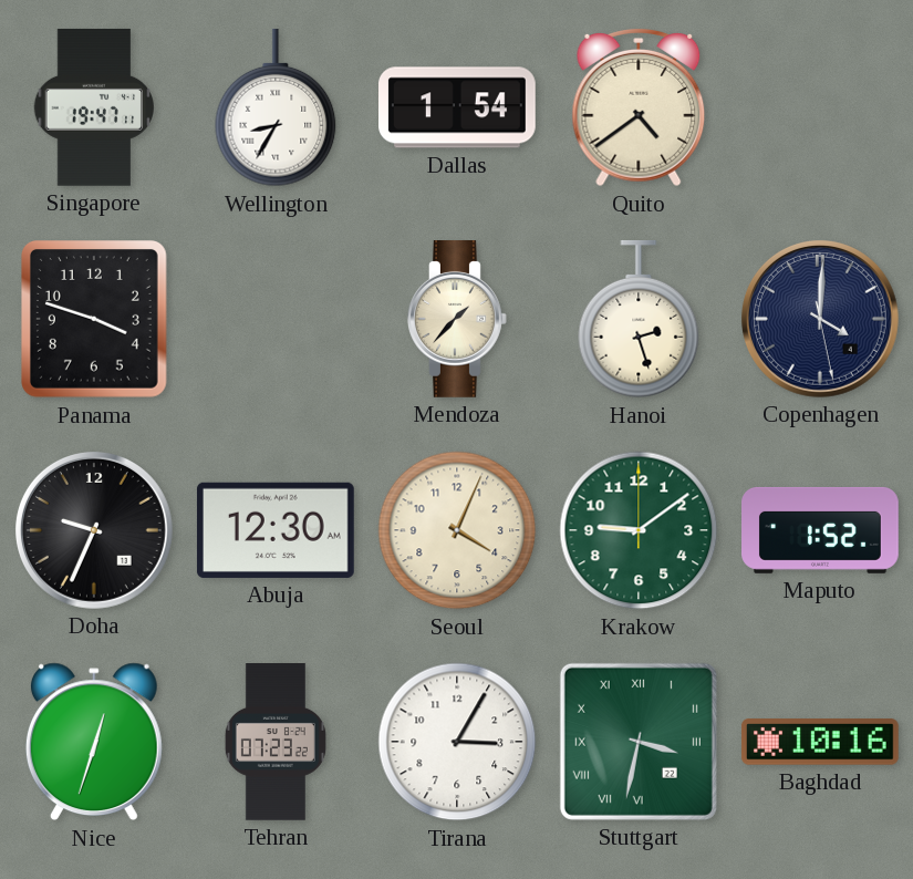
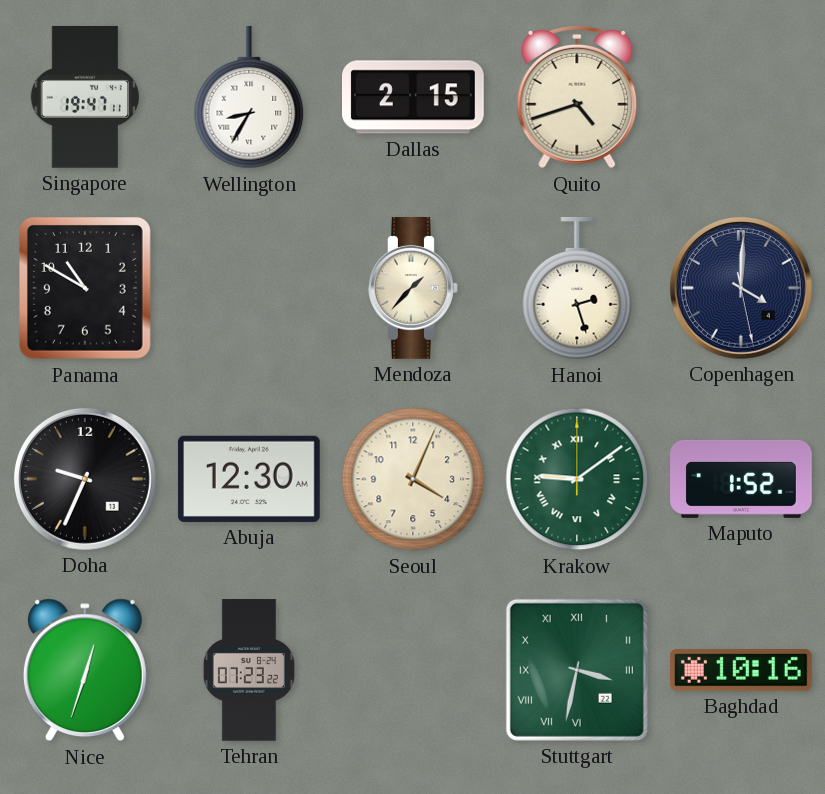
Dallas: 1:54 -> 2:15
Quito: 4:39 -> 4:42
Panama: 3:48 -> 10:50
Krakow numerals: Arabic -> Roman
Tirana: 3:05 -> none
